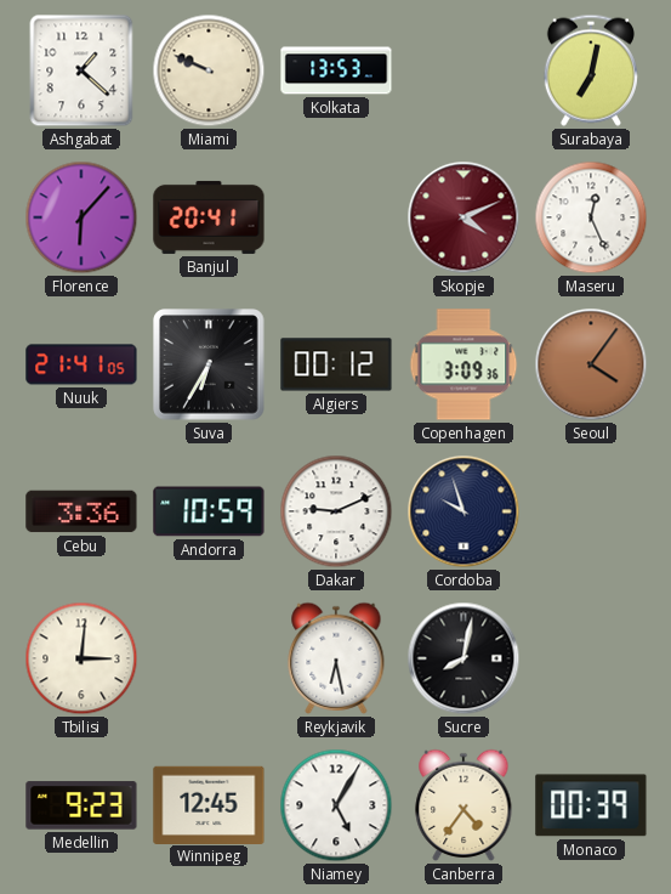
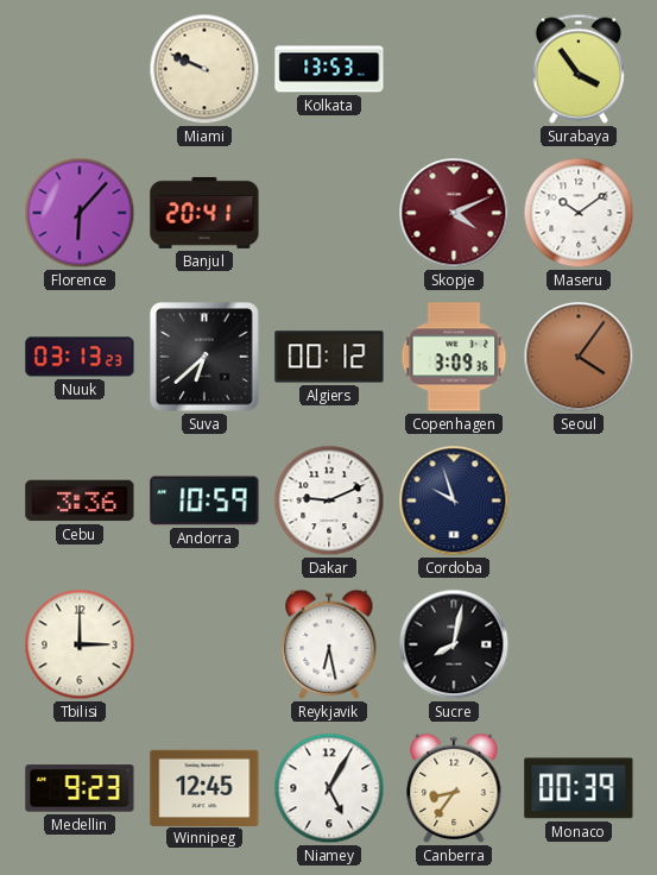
Ashgabat: 1:22 -> none
Surabaya: 7:02 -> 3:54
Maseru: 12:26 -> 10:09
Nuuk: 21:41 -> 03:13
Suva: 6:35 -> 6:38
Tbilisi: 3:01 -> 3:00
Canberra: 4:36 -> 8:36
